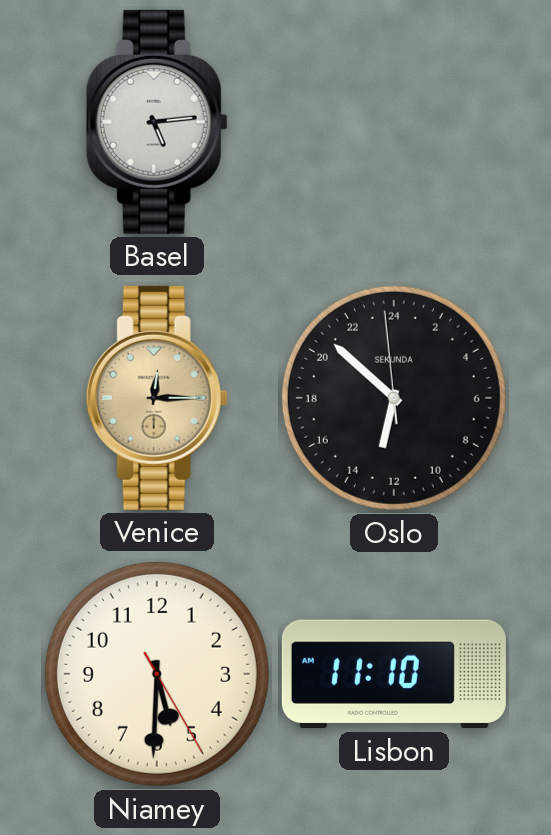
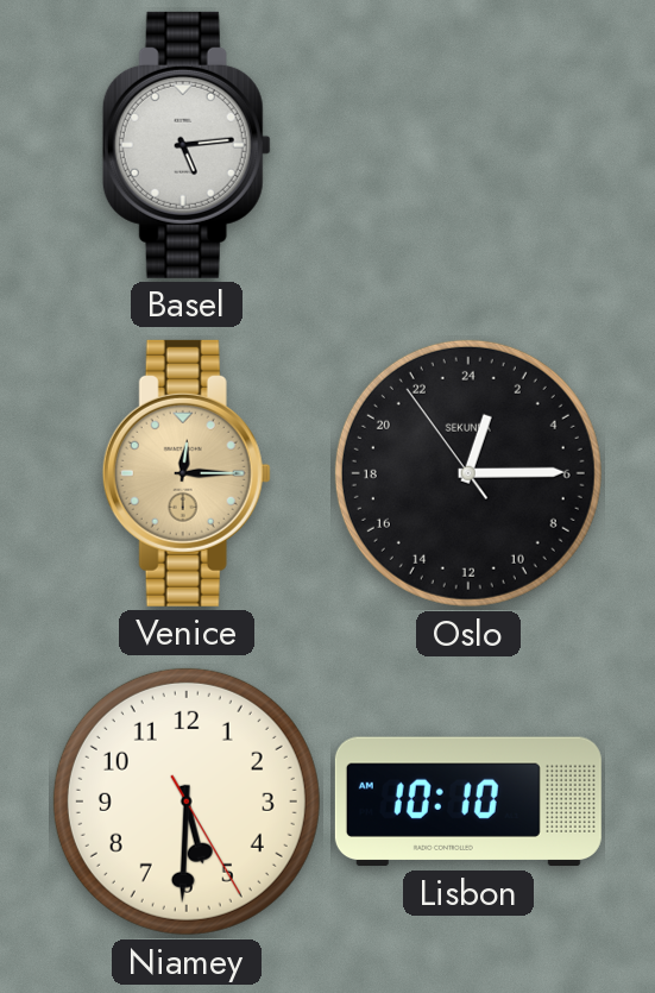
Oslo: 12:51 -> 1:14
Lisbon: 11:10 -> 10:10
